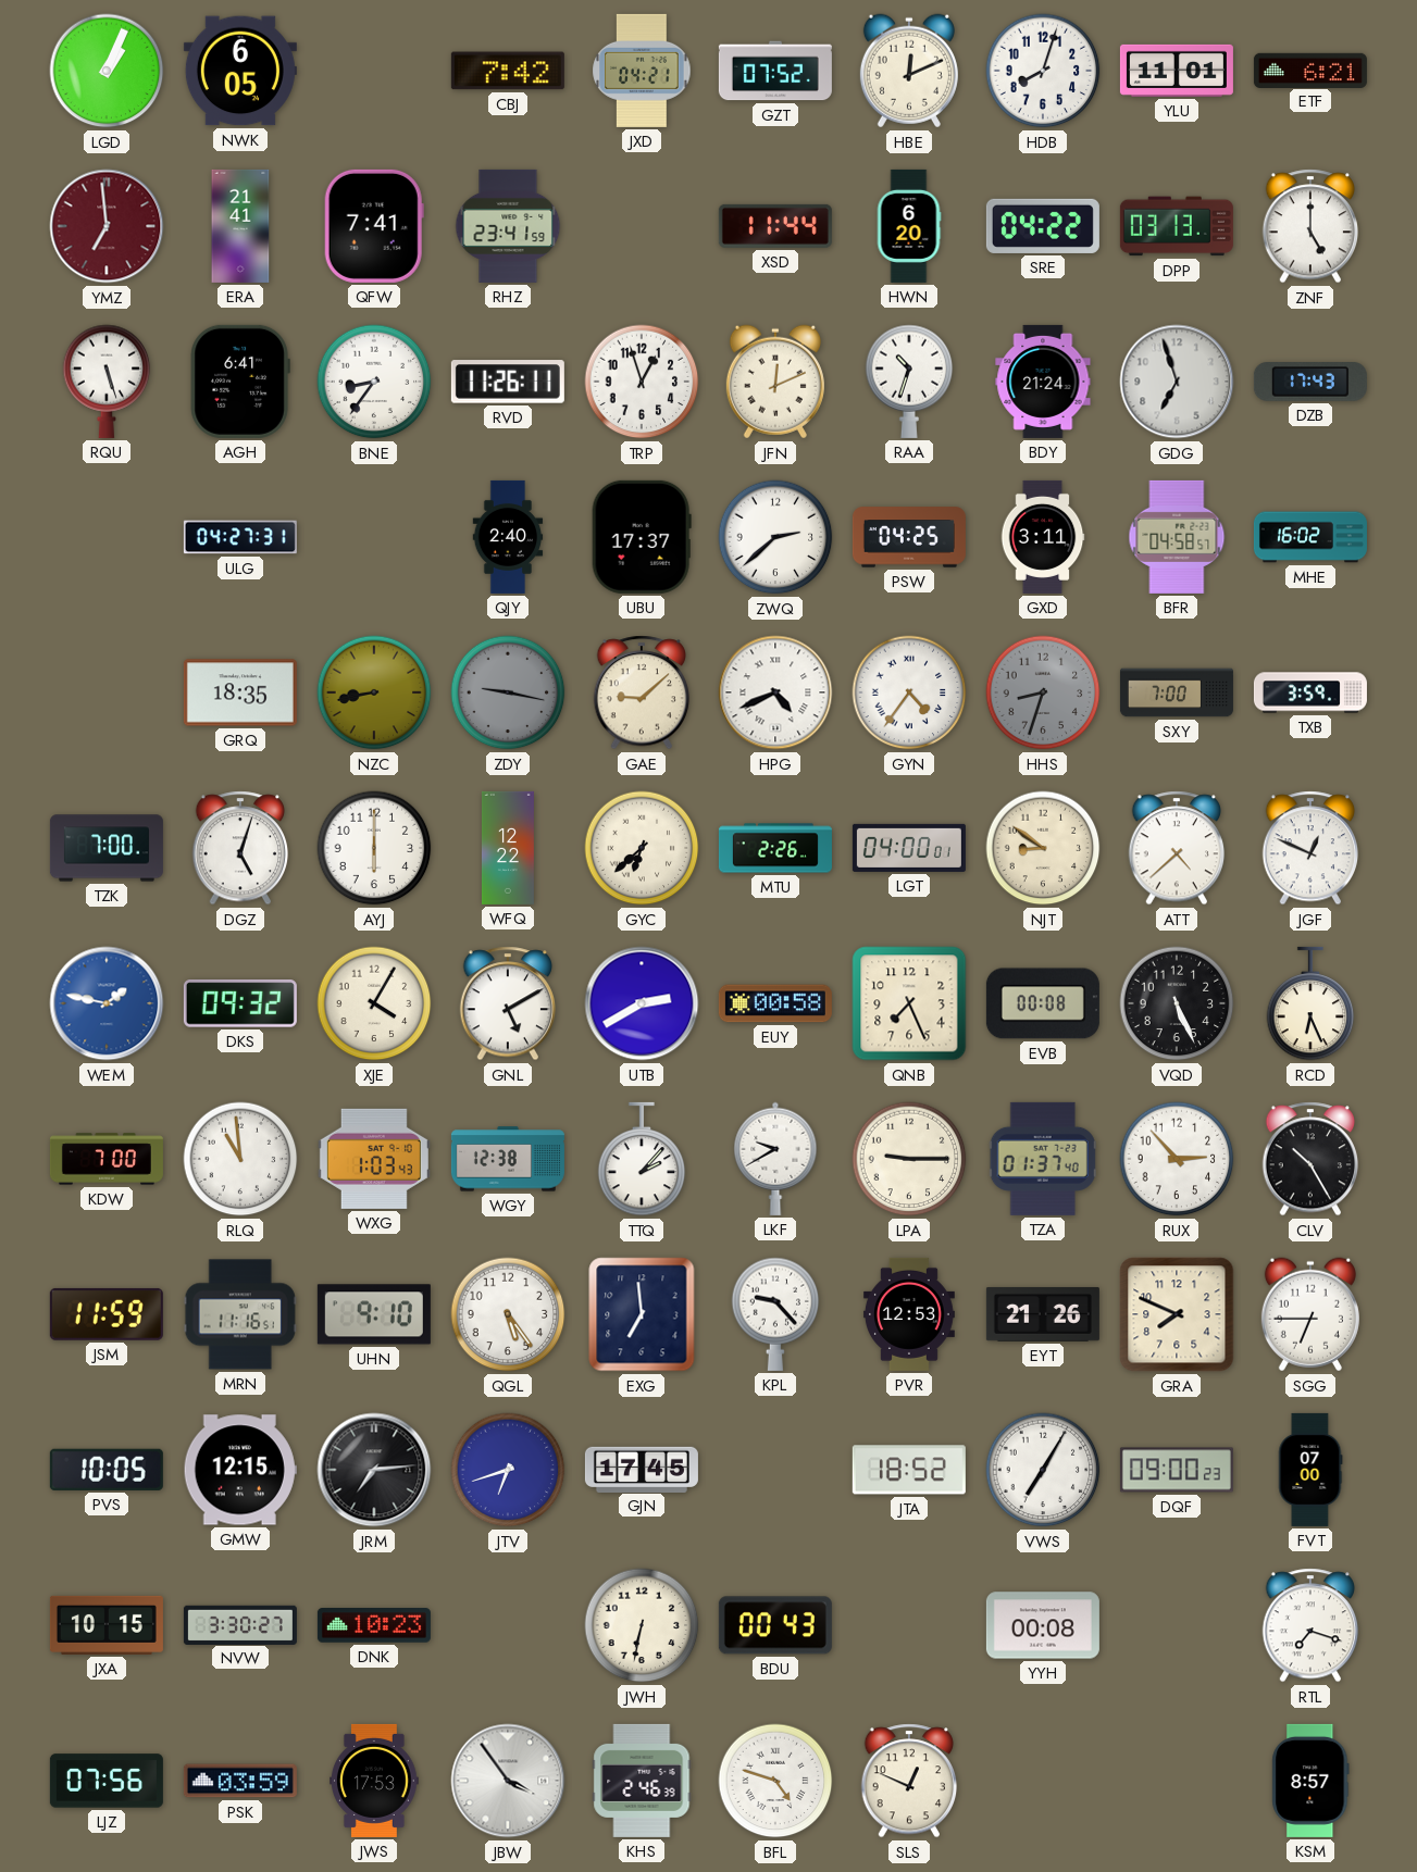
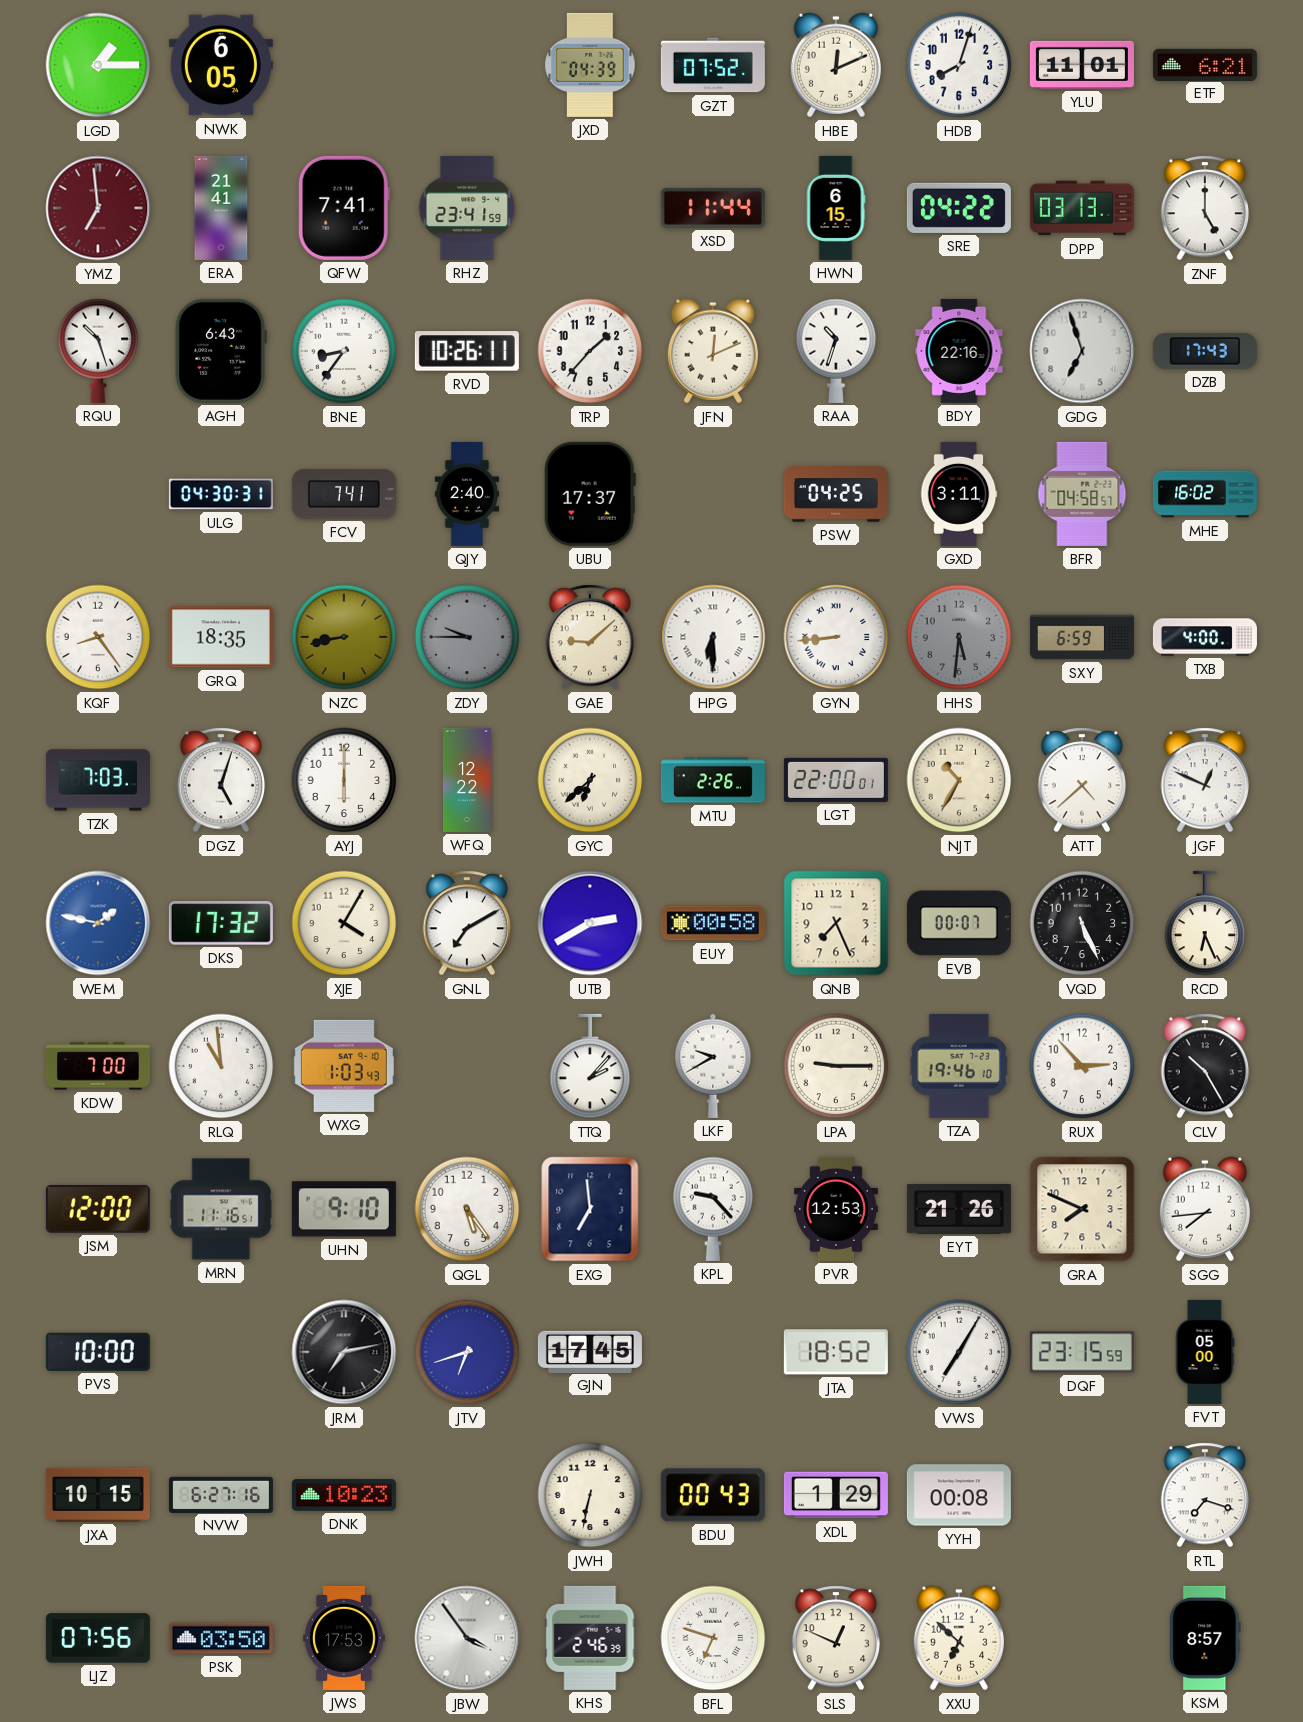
LGD: 1:04 -> 1:15
CBJ: 7:42 -> none
JXD: 04:21 -> 04:39
HWN: 6:20 -> 6:15
RQU: 5:27 -> 10:27
AGH: 6:41 -> 6:43
RVD: 11:26 -> 10:26
TRP: 12:57 -> 1:37
BDY: 21:24 -> 22:16
ULG: 04:27 -> 04:30
FCV: none -> 7:41
ZWQ: 2:38 -> none
KQF: none -> 8:24
ZDY: 9:17 -> 9:45
HPG: 4:41 -> 6:30
GYN: 4:36 -> 8:44
HHS: 8:33 -> 5:31
SXY: 7:00 -> 6:59
TXB: 3:59 -> 4:00
TZK: 7:00 -> 7:03
LGT: 04:00 -> 22:00
NJT: 8:51 -> 10:35
DKS: 09:32 -> 17:32
GNL: 5:10 -> 7:10
EVB: 00:08 -> 00:07
WGY: 12:38 -> none
TZA: 01:37 -> 19:46
JSM: 11:59 -> 12:00
SGG: 6:45 -> 7:44
PVS: 10:05 -> 10:00
GMW: 12:15 -> none
JRM: 7:14 -> 7:13
DQF: 09:00 -> 23:15
FVT: 07:00 -> 05:00
NVW: 3:30 -> 6:27
XDL: none -> 1:29
PSK: 03:59 -> 03:50
BFL: 4:48 -> 6:48
XXU: none -> 6:52
